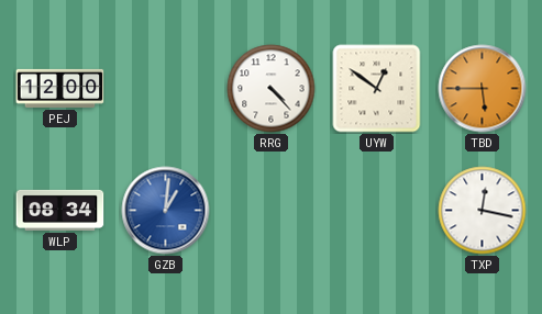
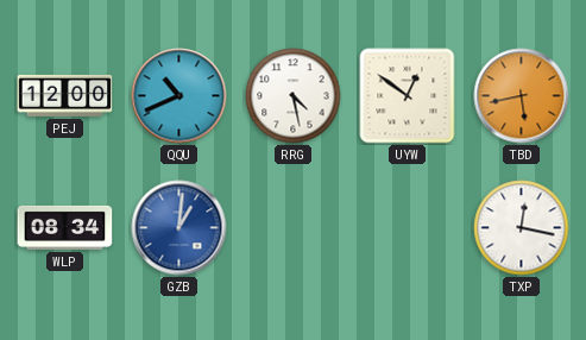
QQU: none -> 10:41
RRG: 4:23 -> 4:28
TBD: 5:45 -> 5:43
